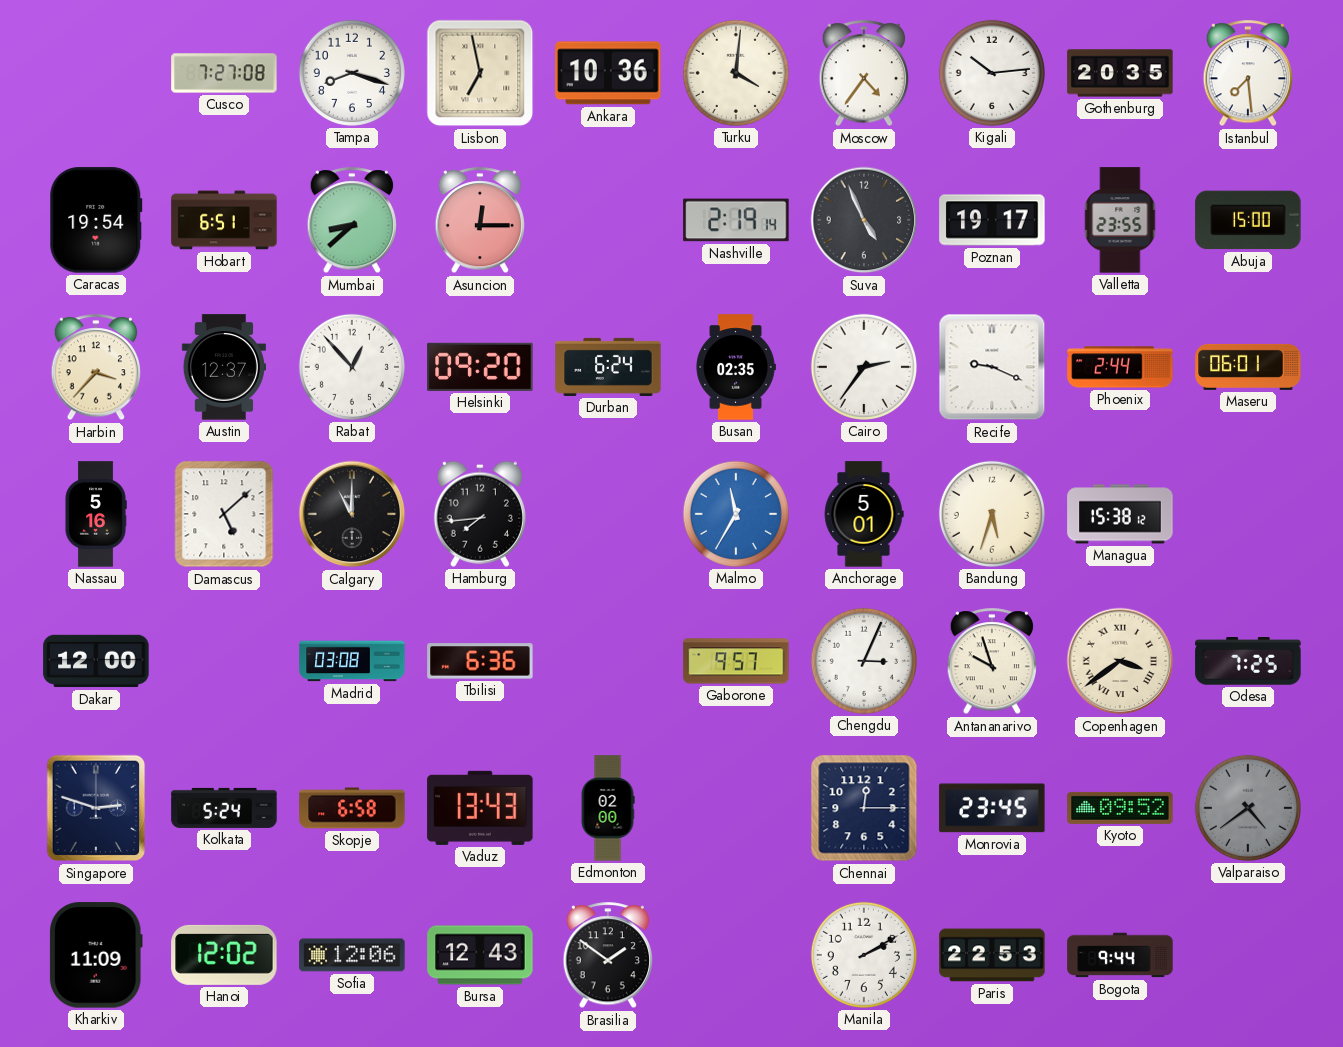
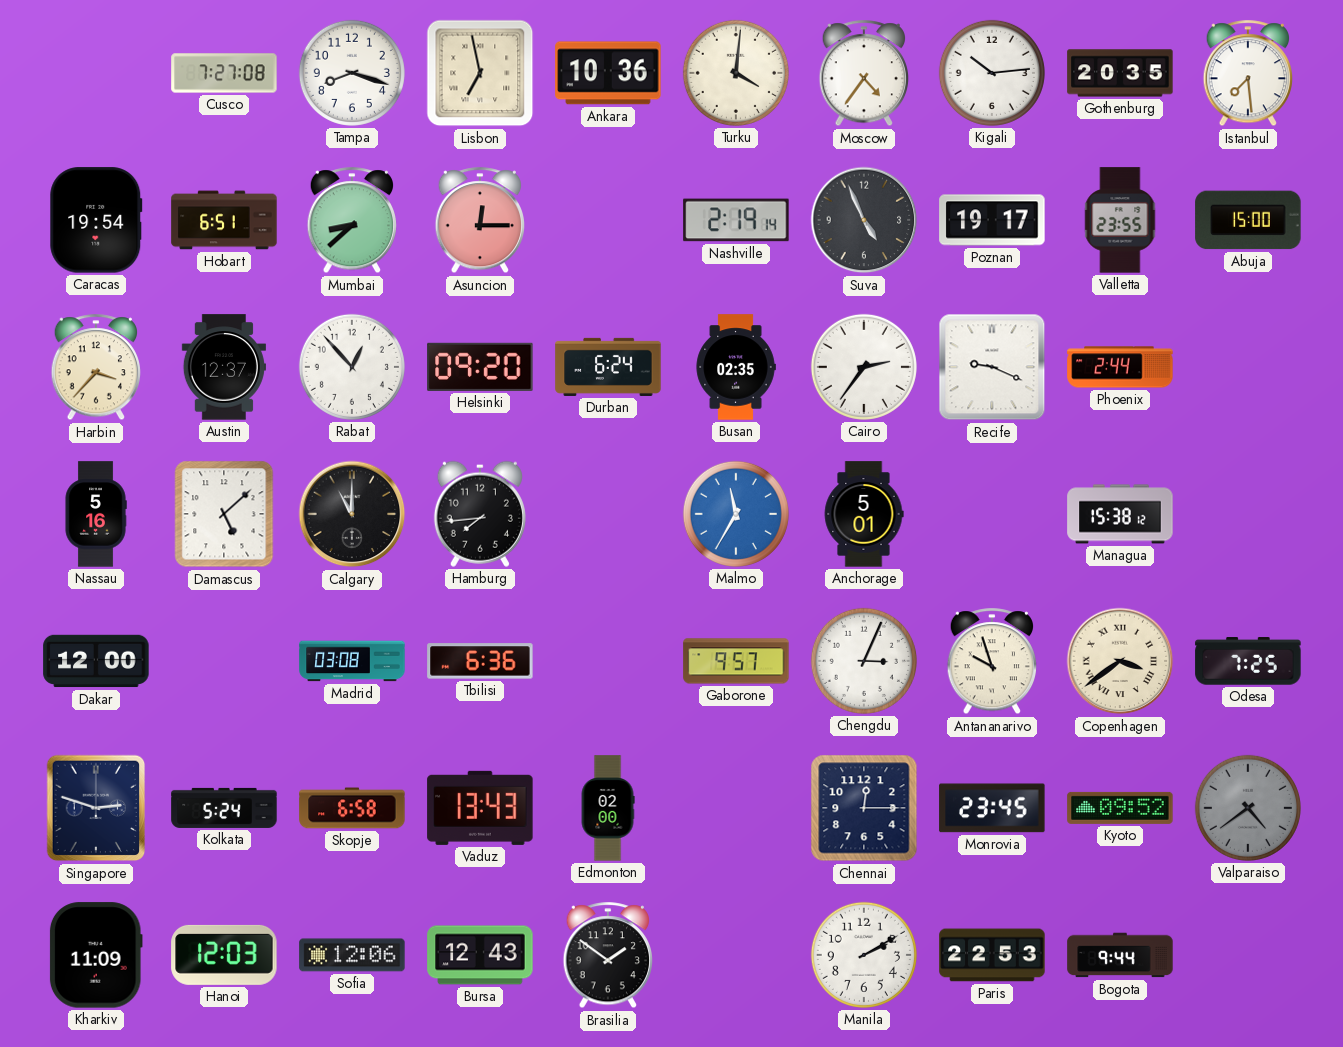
Maseru: 06:01 -> none
Bandung: 5:33 -> none
Hanoi: 12:02 -> 12:03
